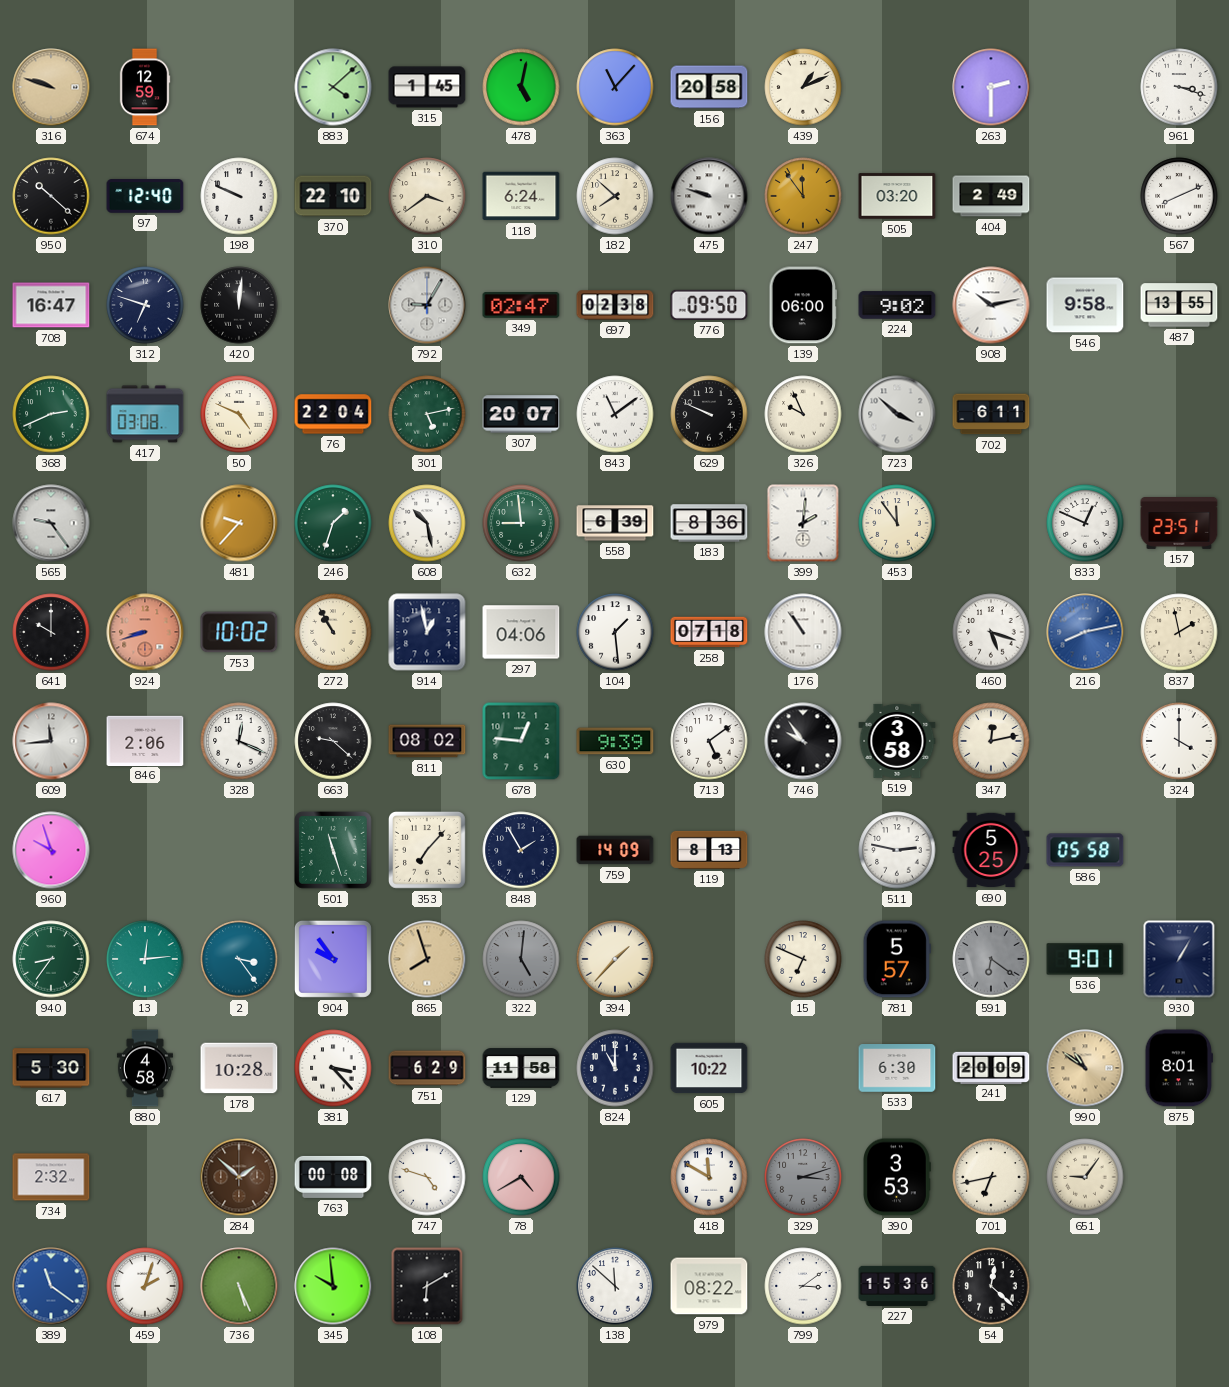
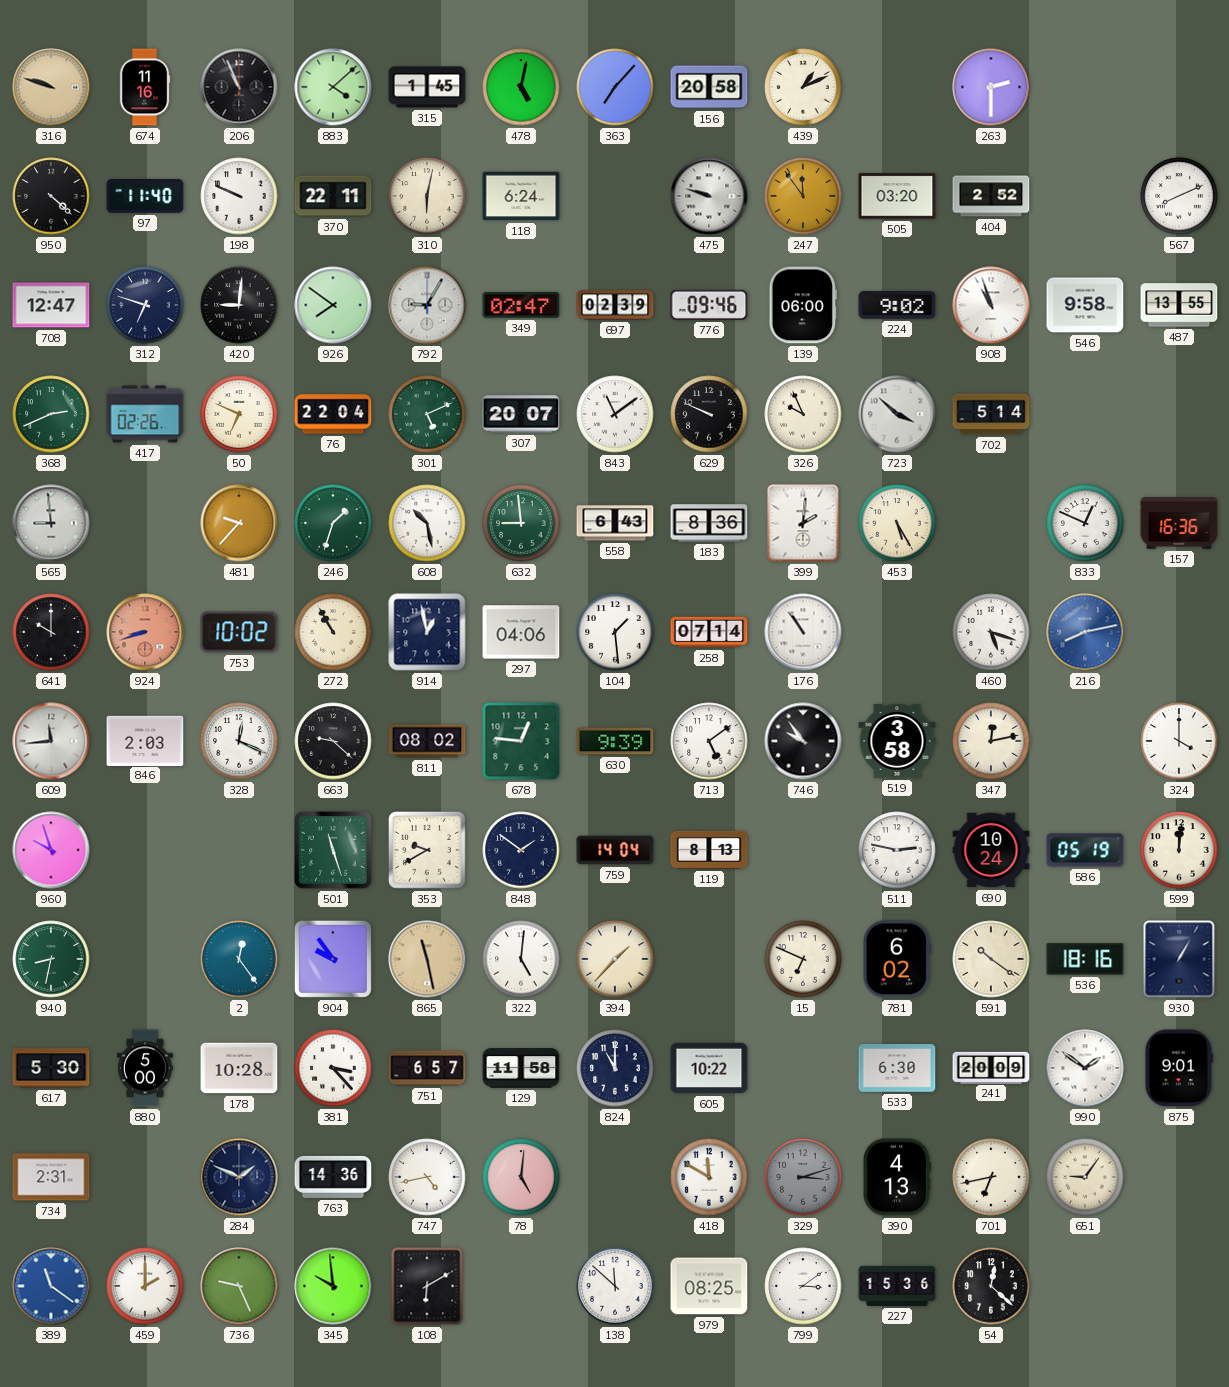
674: 12:59 -> 11:16
206: none -> 10:56
363: 11:07 -> 7:07
961: 3:18 -> none
950: 10:22 -> 4:22
97: 12:40 -> 11:40
370: 22:10 -> 22:11
310: 3:39 -> 6:02
182: 7:52 -> none
404: 2:49 -> 2:52
708: 16:47 -> 12:47
420: 12:01 -> 9:01
926: none -> 7:51
697: 02:38 -> 02:39
776: 09:50 -> 09:46
908: 10:13 -> 10:57
417: 03:08 -> 02:26
50: 4:49 -> 6:49
301: 5:13 -> 5:11
702: 6:11 -> 5:14
565: 9:24 -> 8:59
558: 6:39 -> 6:43
453: 11:54 -> 5:25
157: 23:51 -> 16:36
258: 07:18 -> 07:14
837: 1:58 -> none
846: 2:06 -> 2:03
353: 7:07 -> 9:40
848: 1:55 -> 1:51
759: 14:09 -> 14:04
690: 5:25 -> 10:24
586: 05:58 -> 05:19
599: none -> 12:01
940: 8:36 -> 8:32
13: 12:14 -> none
2: 3:24 -> 12:24
865: 7:57 -> 11:28
322 dial: grey -> white
781: 5:57 -> 6:02
591: 6:21 -> 10:21
591 dial: grey -> cream
536: 9:01 -> 18:16
880: 4:58 -> 5:00
751: 6:29 -> 6:57
990: 10:51 -> 1:51
990 dial: champagne -> white
875: 8:01 -> 9:01
734: 2:32 -> 2:31
284: 1:52 -> 1:49
284 dial: brown -> navy
763: 00:08 -> 14:36
747: 4:48 -> 4:43
78: 4:40 -> 5:01
390: 3:53 -> 4:13
459: 2:03 -> 2:00
736: 5:26 -> 9:26
979: 08:22 -> 08:25
